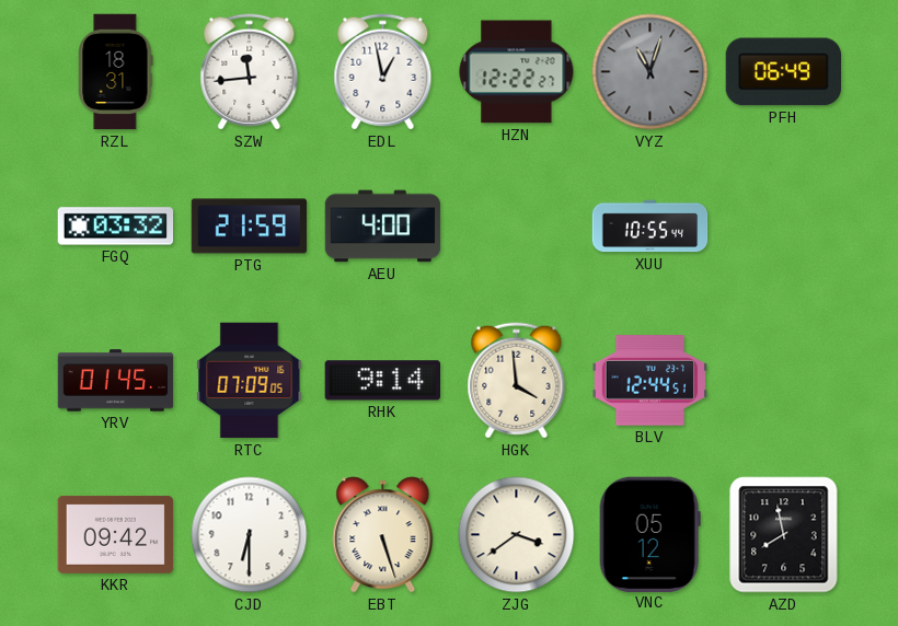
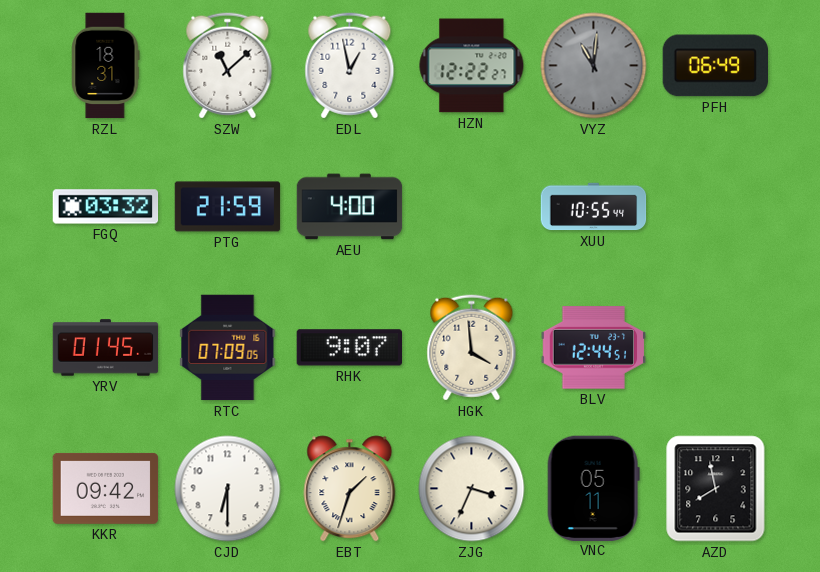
SZW: 11:44 -> 11:08
VYZ: 11:03 -> 11:01
RHK: 9:14 -> 9:07
EBT: 5:27 -> 1:33
ZJG: 3:39 -> 3:34
VNC: 05:12 -> 05:11
